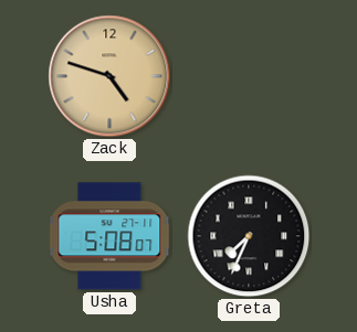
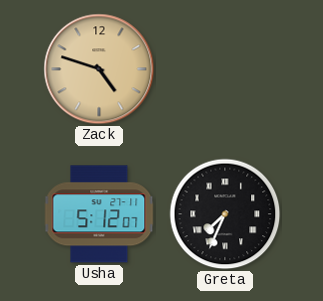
Usha: 5:08 -> 5:12
